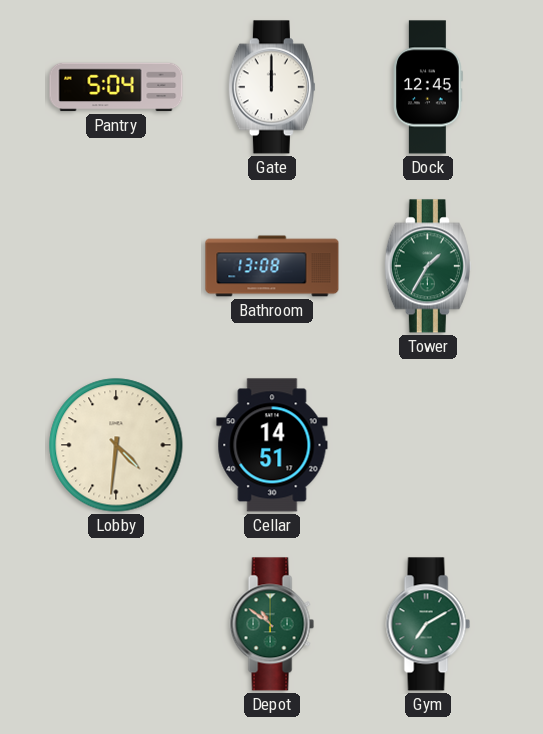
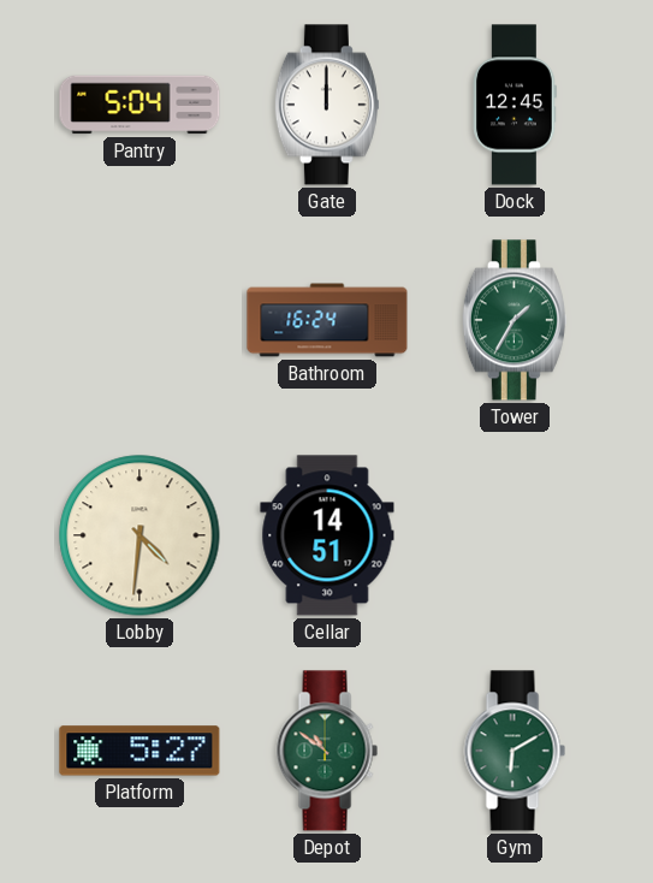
Bathroom: 13:08 -> 16:24
Platform: none -> 5:27
Gym: 7:10 -> 6:10
